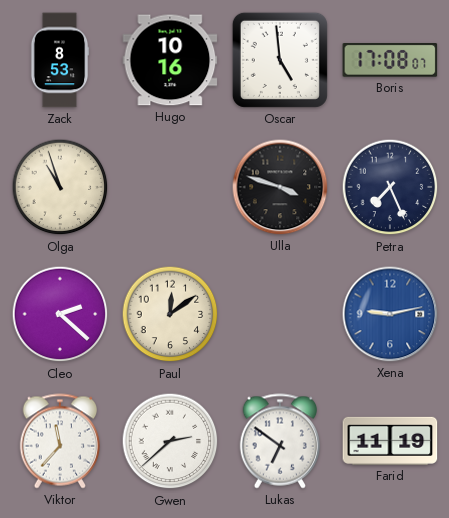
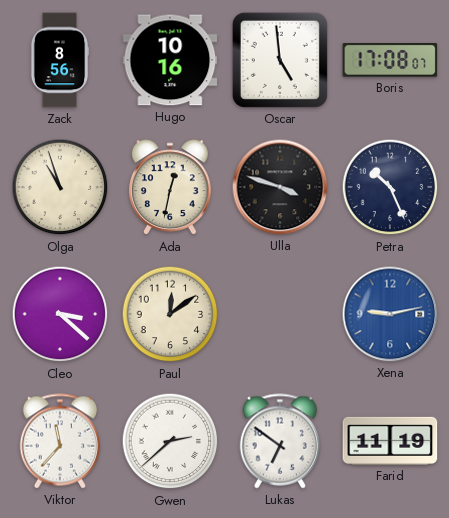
Zack: 8:53 -> 8:56
Ada: none -> 12:32
Petra: 7:26 -> 10:26
Cleo: 2:22 -> 3:22
